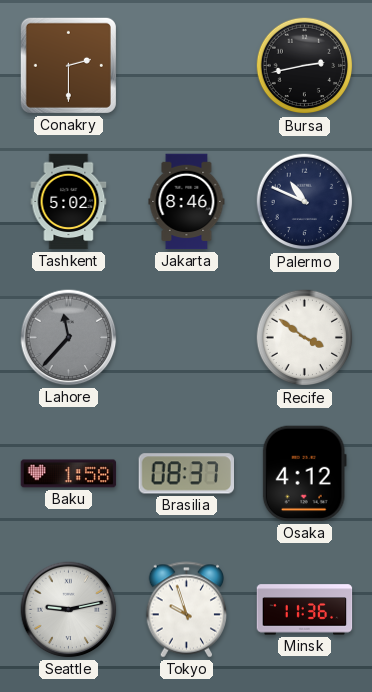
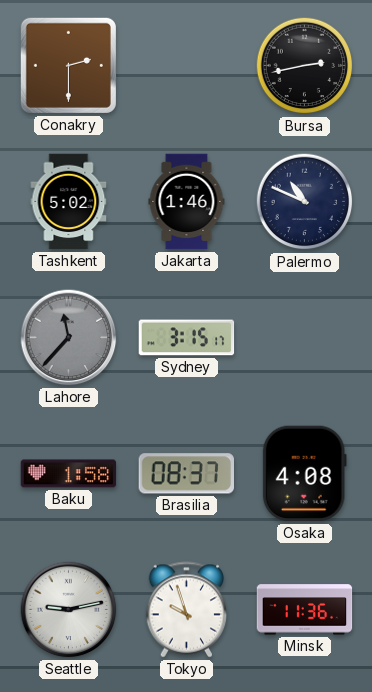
Jakarta: 8:46 -> 1:46
Sydney: none -> 3:15
Recife: 3:51 -> none
Osaka: 4:12 -> 4:08
